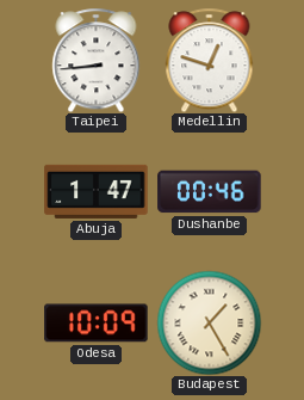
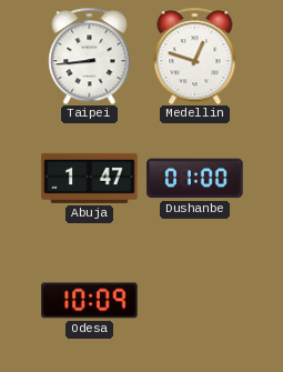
Dushanbe: 00:46 -> 01:00
Budapest: 1:25 -> none
